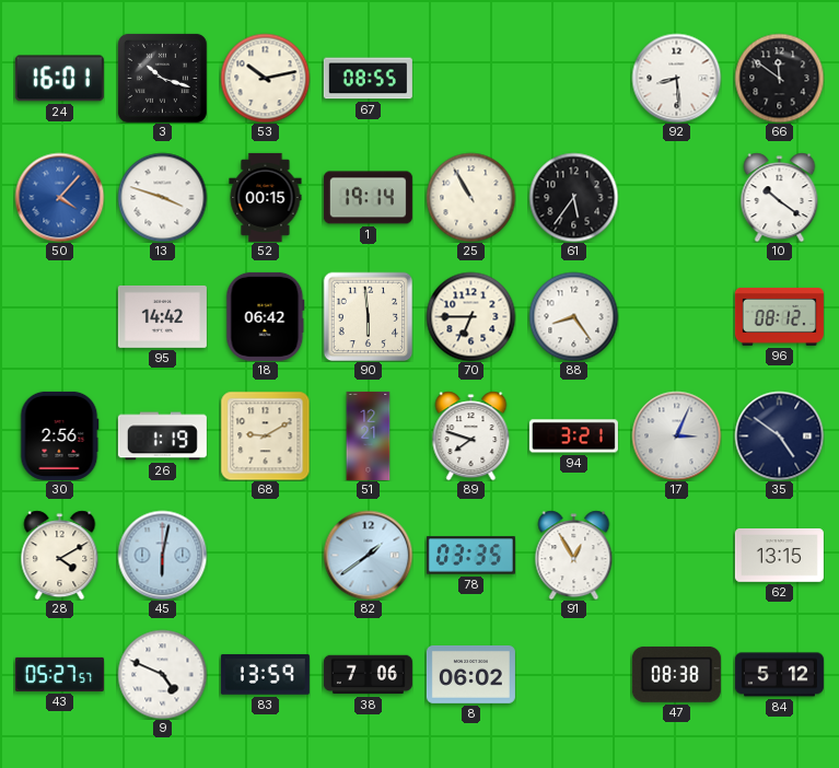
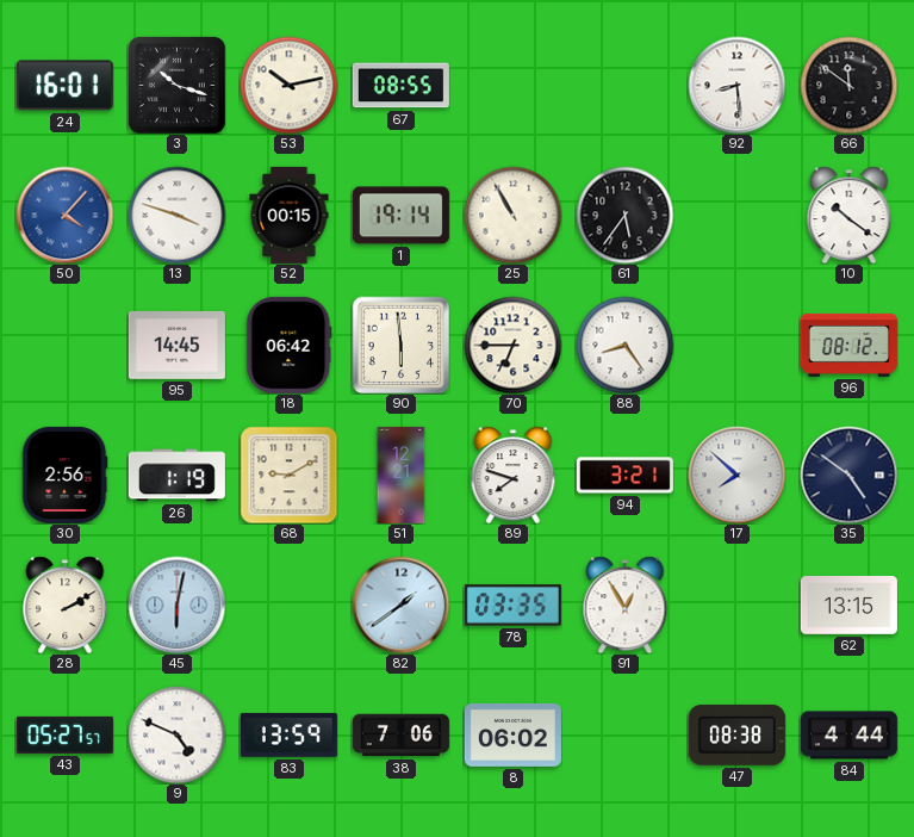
95: 14:42 -> 14:45
17: 3:04 -> 7:52
28: 4:10 -> 2:10
84: 5:12 -> 4:44
